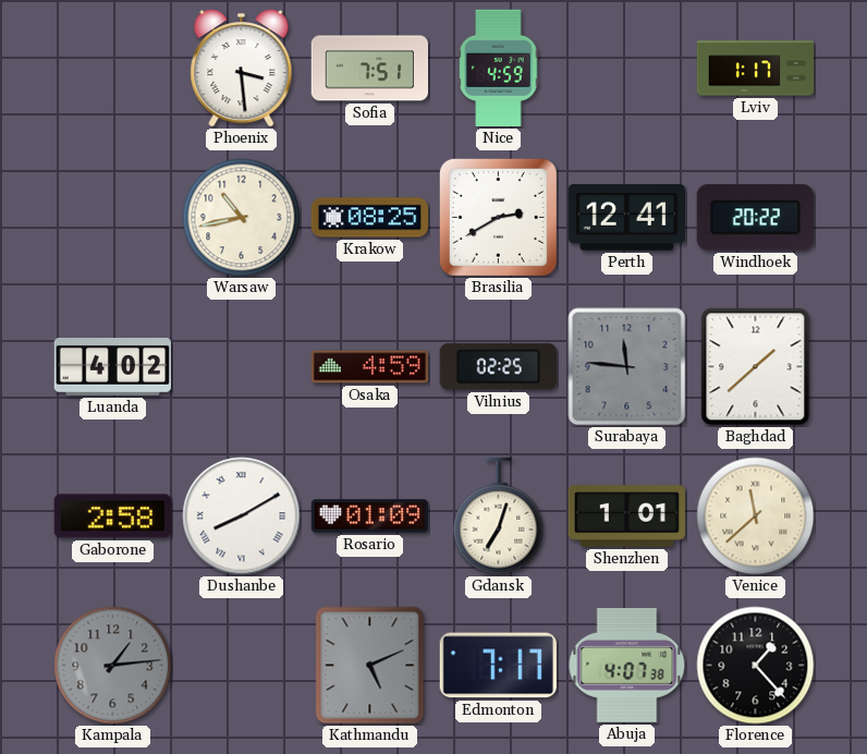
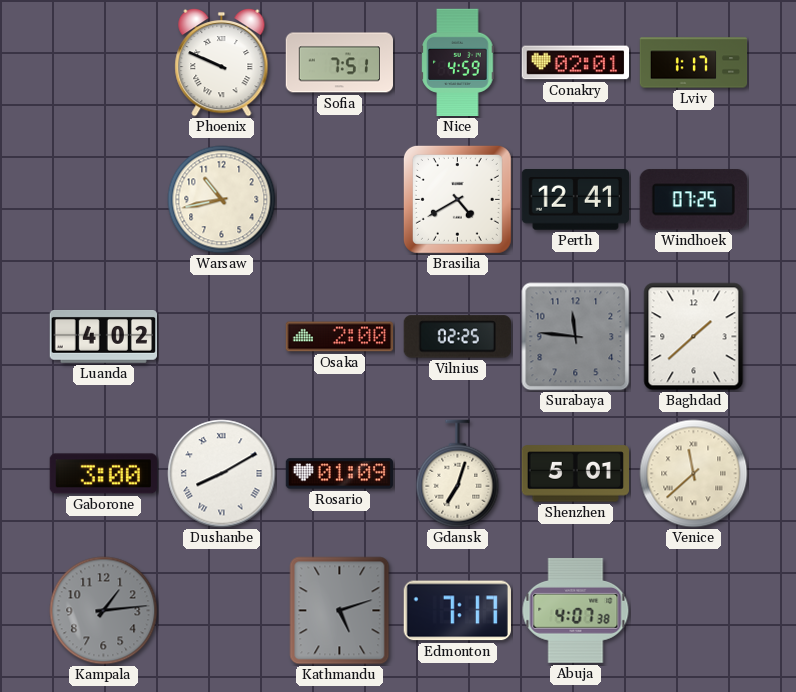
Phoenix: 3:29 -> 9:49
Conakry: none -> 02:01
Krakow: 08:25 -> none
Brasilia: 2:40 -> 4:40
Windhoek: 20:22 -> 07:25
Osaka: 4:59 -> 2:00
Gaborone: 2:58 -> 3:00
Shenzhen: 1:01 -> 5:01
Kathmandu: 5:11 -> 5:12
Florence: 1:23 -> none
